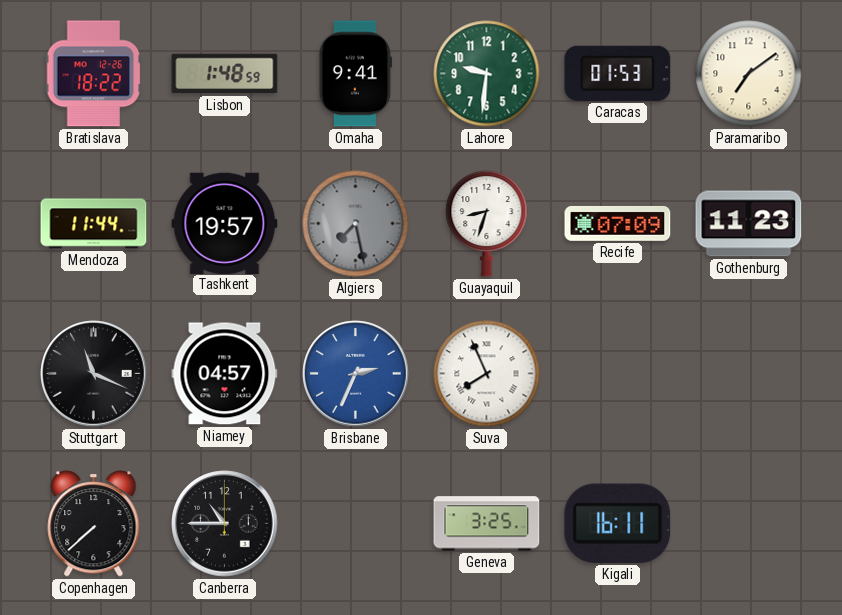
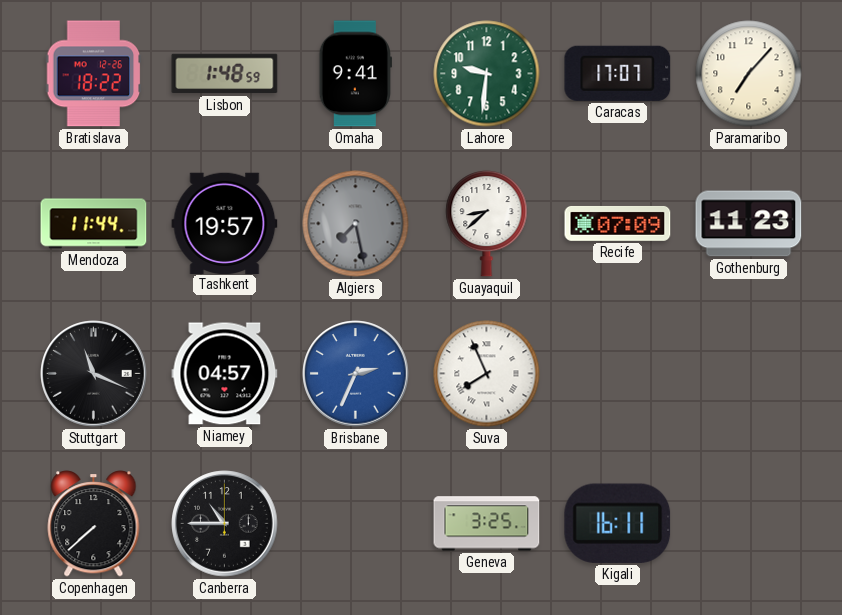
Caracas: 01:53 -> 17:07
Paramaribo: 7:09 -> 7:07
Guayaquil: 8:33 -> 8:38
